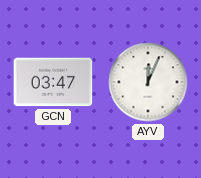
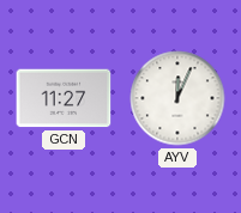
GCN: 03:47 -> 11:27
